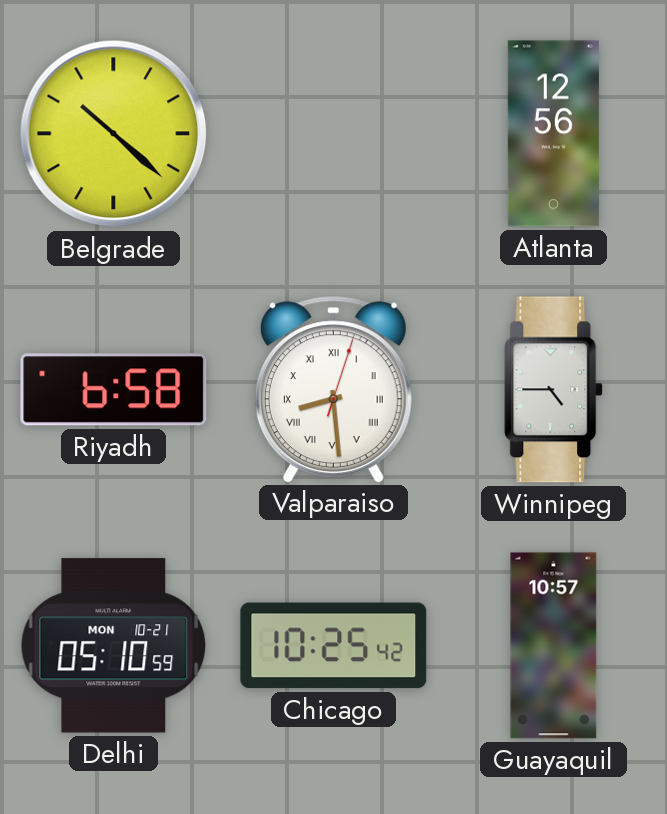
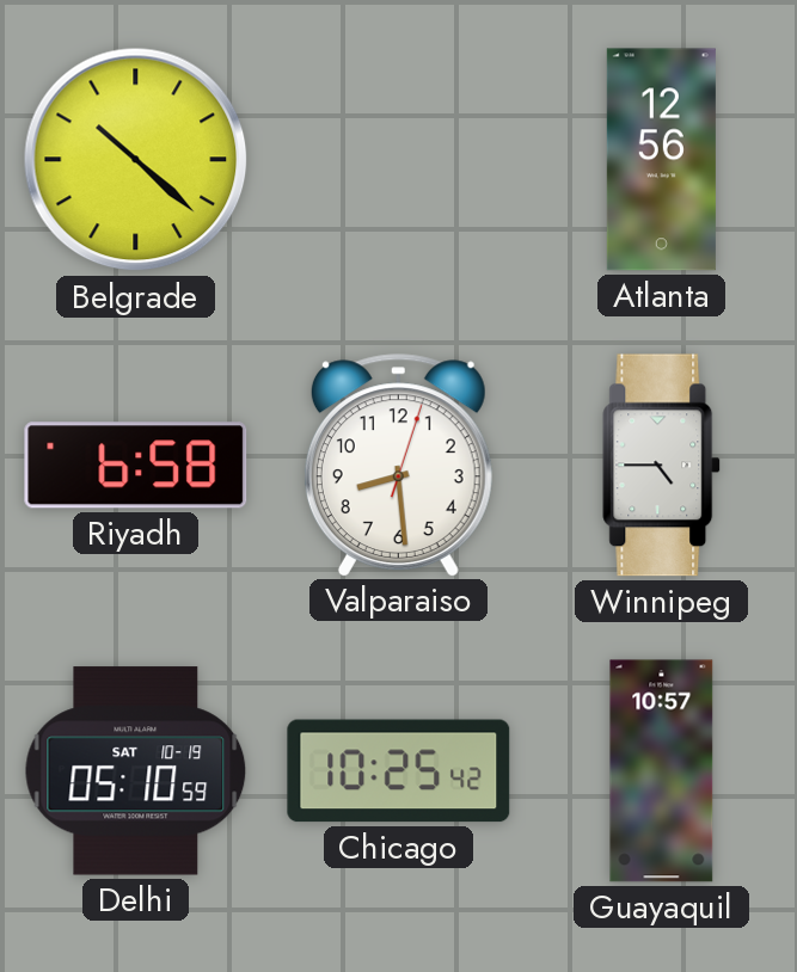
Valparaiso numerals: Roman -> Arabic
Delhi date: MON 10-21 -> SAT 10-19
